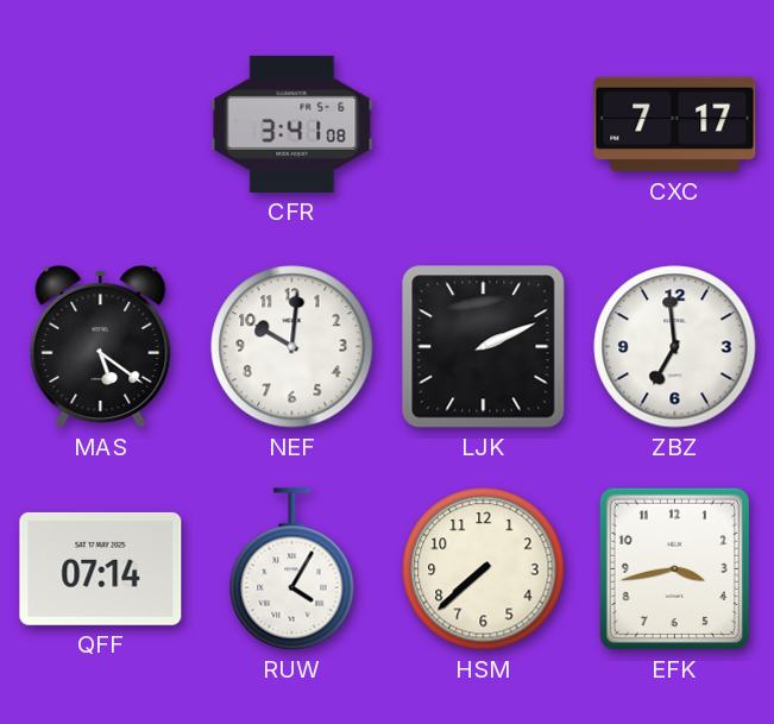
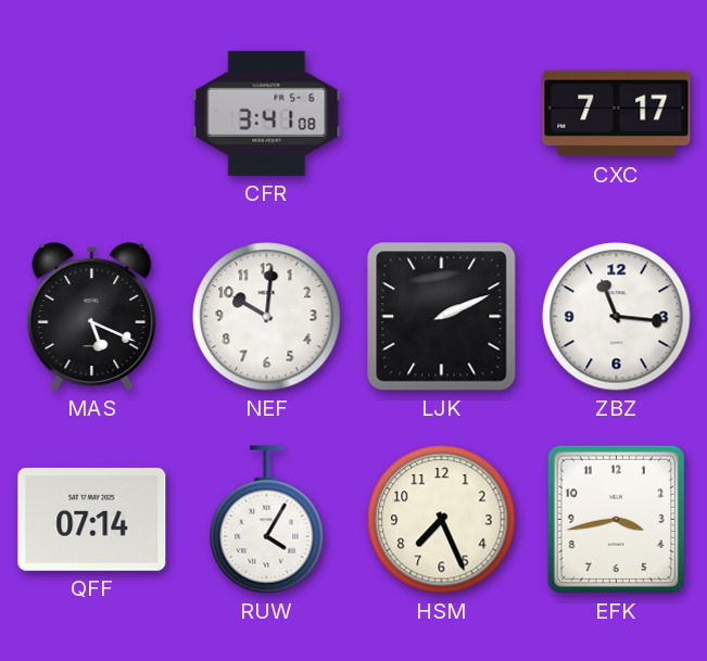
MAS: 5:21 -> 5:19
ZBZ: 6:59 -> 11:16
HSM: 7:38 -> 7:26
